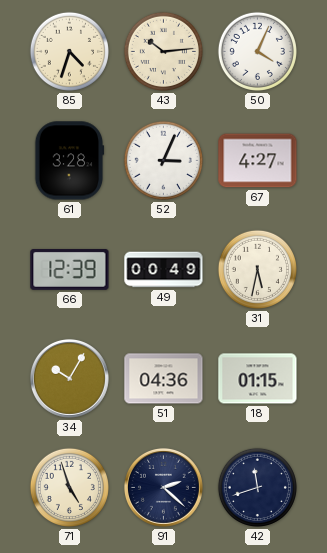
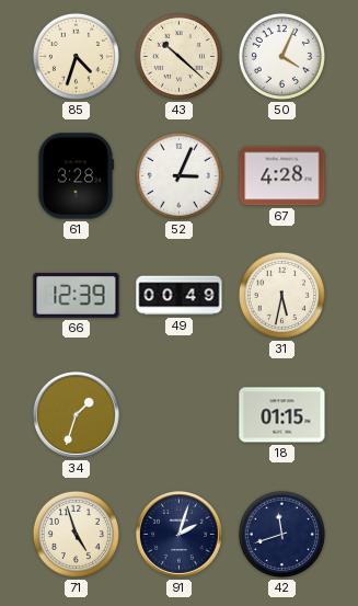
43: 10:14 -> 10:22
67: 4:27 -> 4:28
34: 10:05 -> 1:33
51: 04:36 -> none
91: 2:22 -> 2:03
